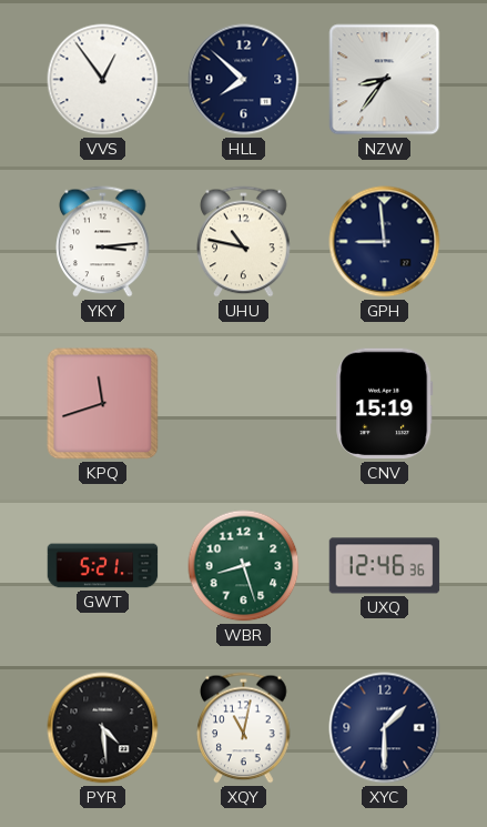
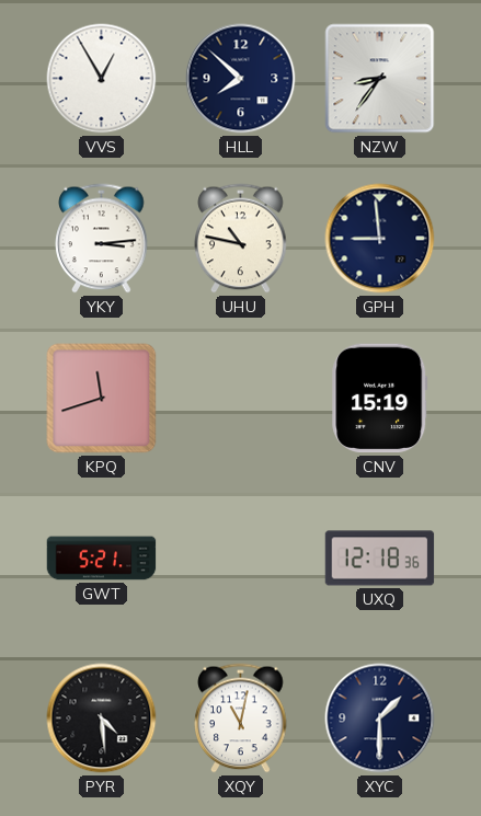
VVS: 12:54 -> 12:55
WBR: 8:27 -> none
UXQ: 12:46 -> 12:18
